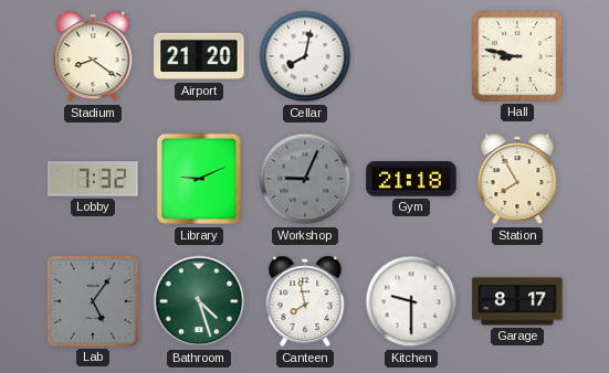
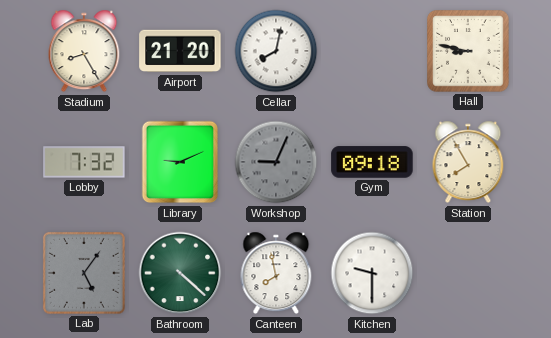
Stadium: 8:21 -> 8:25
Gym: 21:18 -> 09:18
Bathroom: 4:27 -> 4:22
Garage: 8:17 -> none
